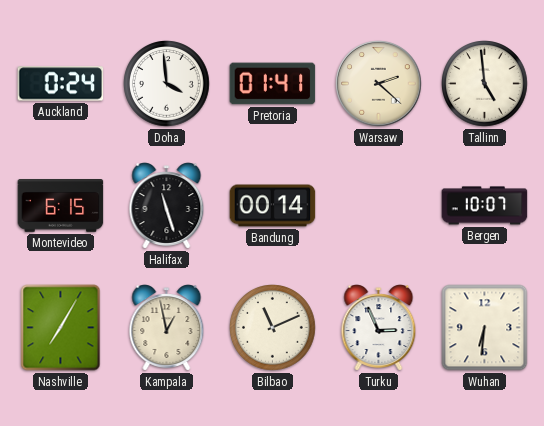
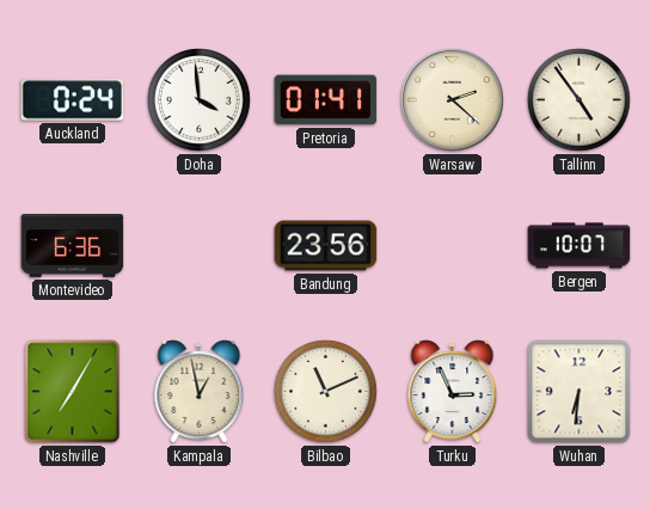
Tallinn: 4:59 -> 4:54
Montevideo: 6:15 -> 6:36
Halifax: 11:27 -> none
Bandung: 00:14 -> 23:56
